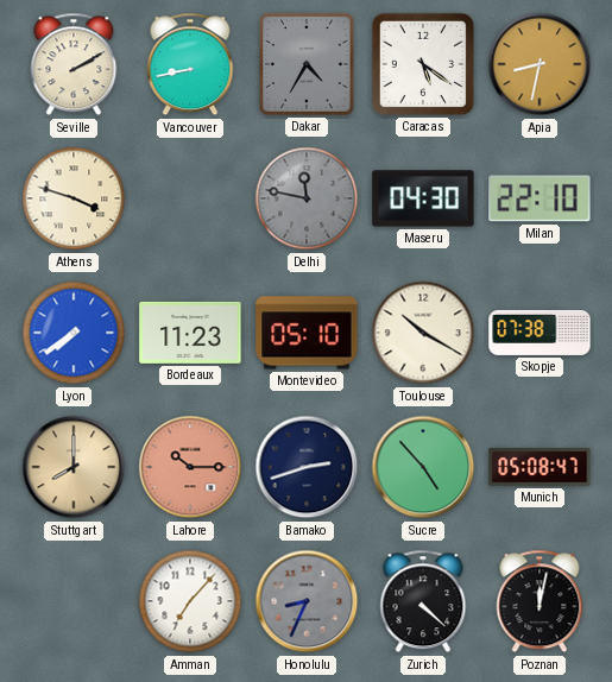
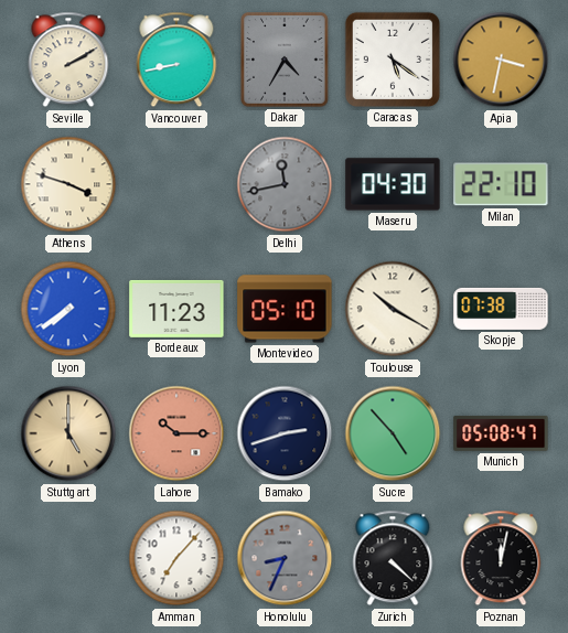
Apia: 8:32 -> 3:32
Delhi: 11:47 -> 11:43
Stuttgart: 8:00 -> 5:00
